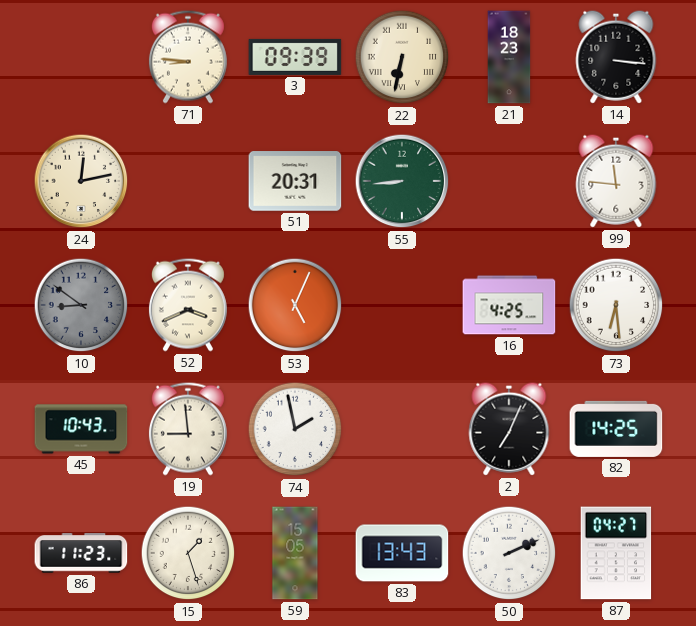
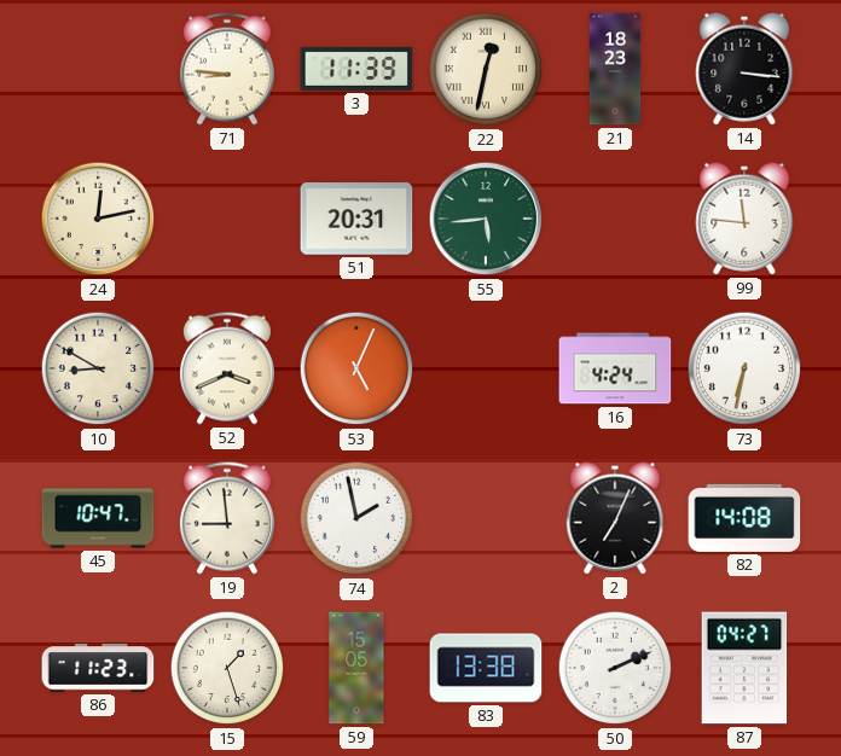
3: 09:39 -> 11:39
22: 6:32 -> 12:32
55: 8:44 -> 5:44
10: 8:51 -> 8:50
10 dial: grey -> cream
16: 4:25 -> 4:24
73: 6:29 -> 6:32
45: 10:43 -> 10:47
82: 14:25 -> 14:08
83: 13:43 -> 13:38
